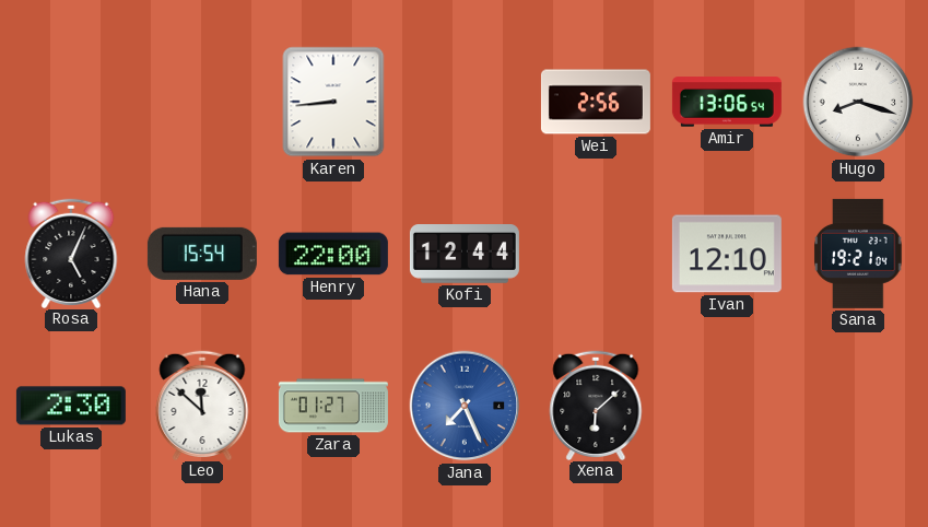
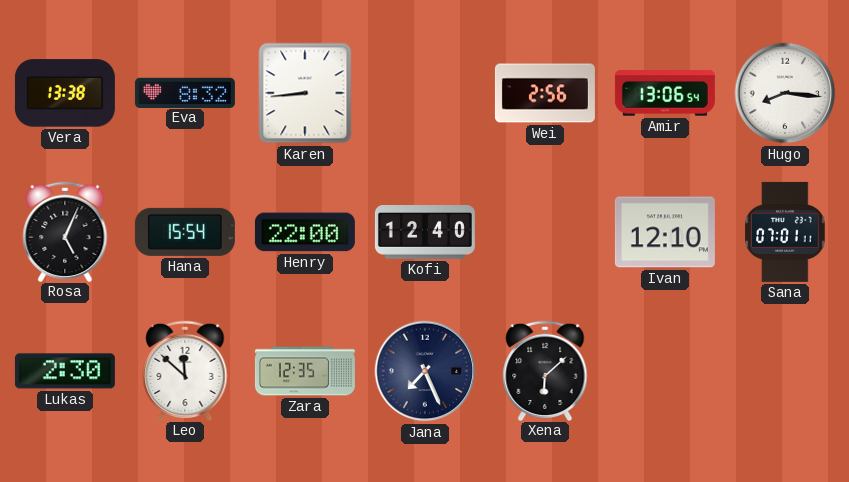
Vera: none -> 13:38
Eva: none -> 8:32
Hugo: 8:18 -> 8:16
Kofi: 12:44 -> 12:40
Sana: 19:21 -> 07:01
Zara: 01:27 -> 12:35
Jana dial: blue -> navy
